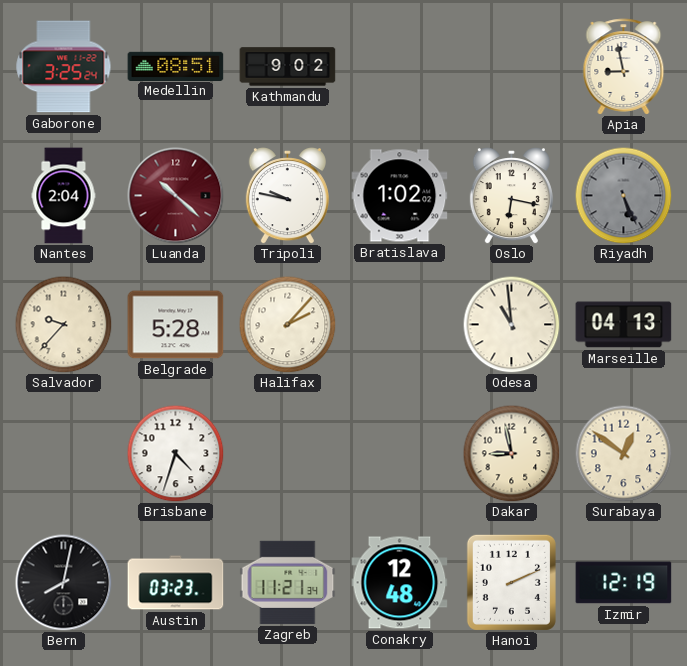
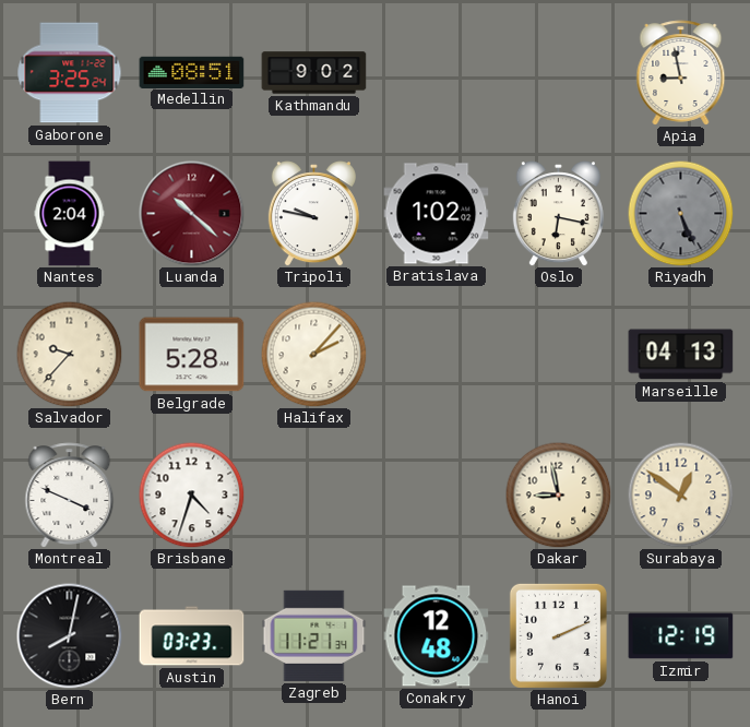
Odesa: 10:59 -> none
Montreal: none -> 3:49
